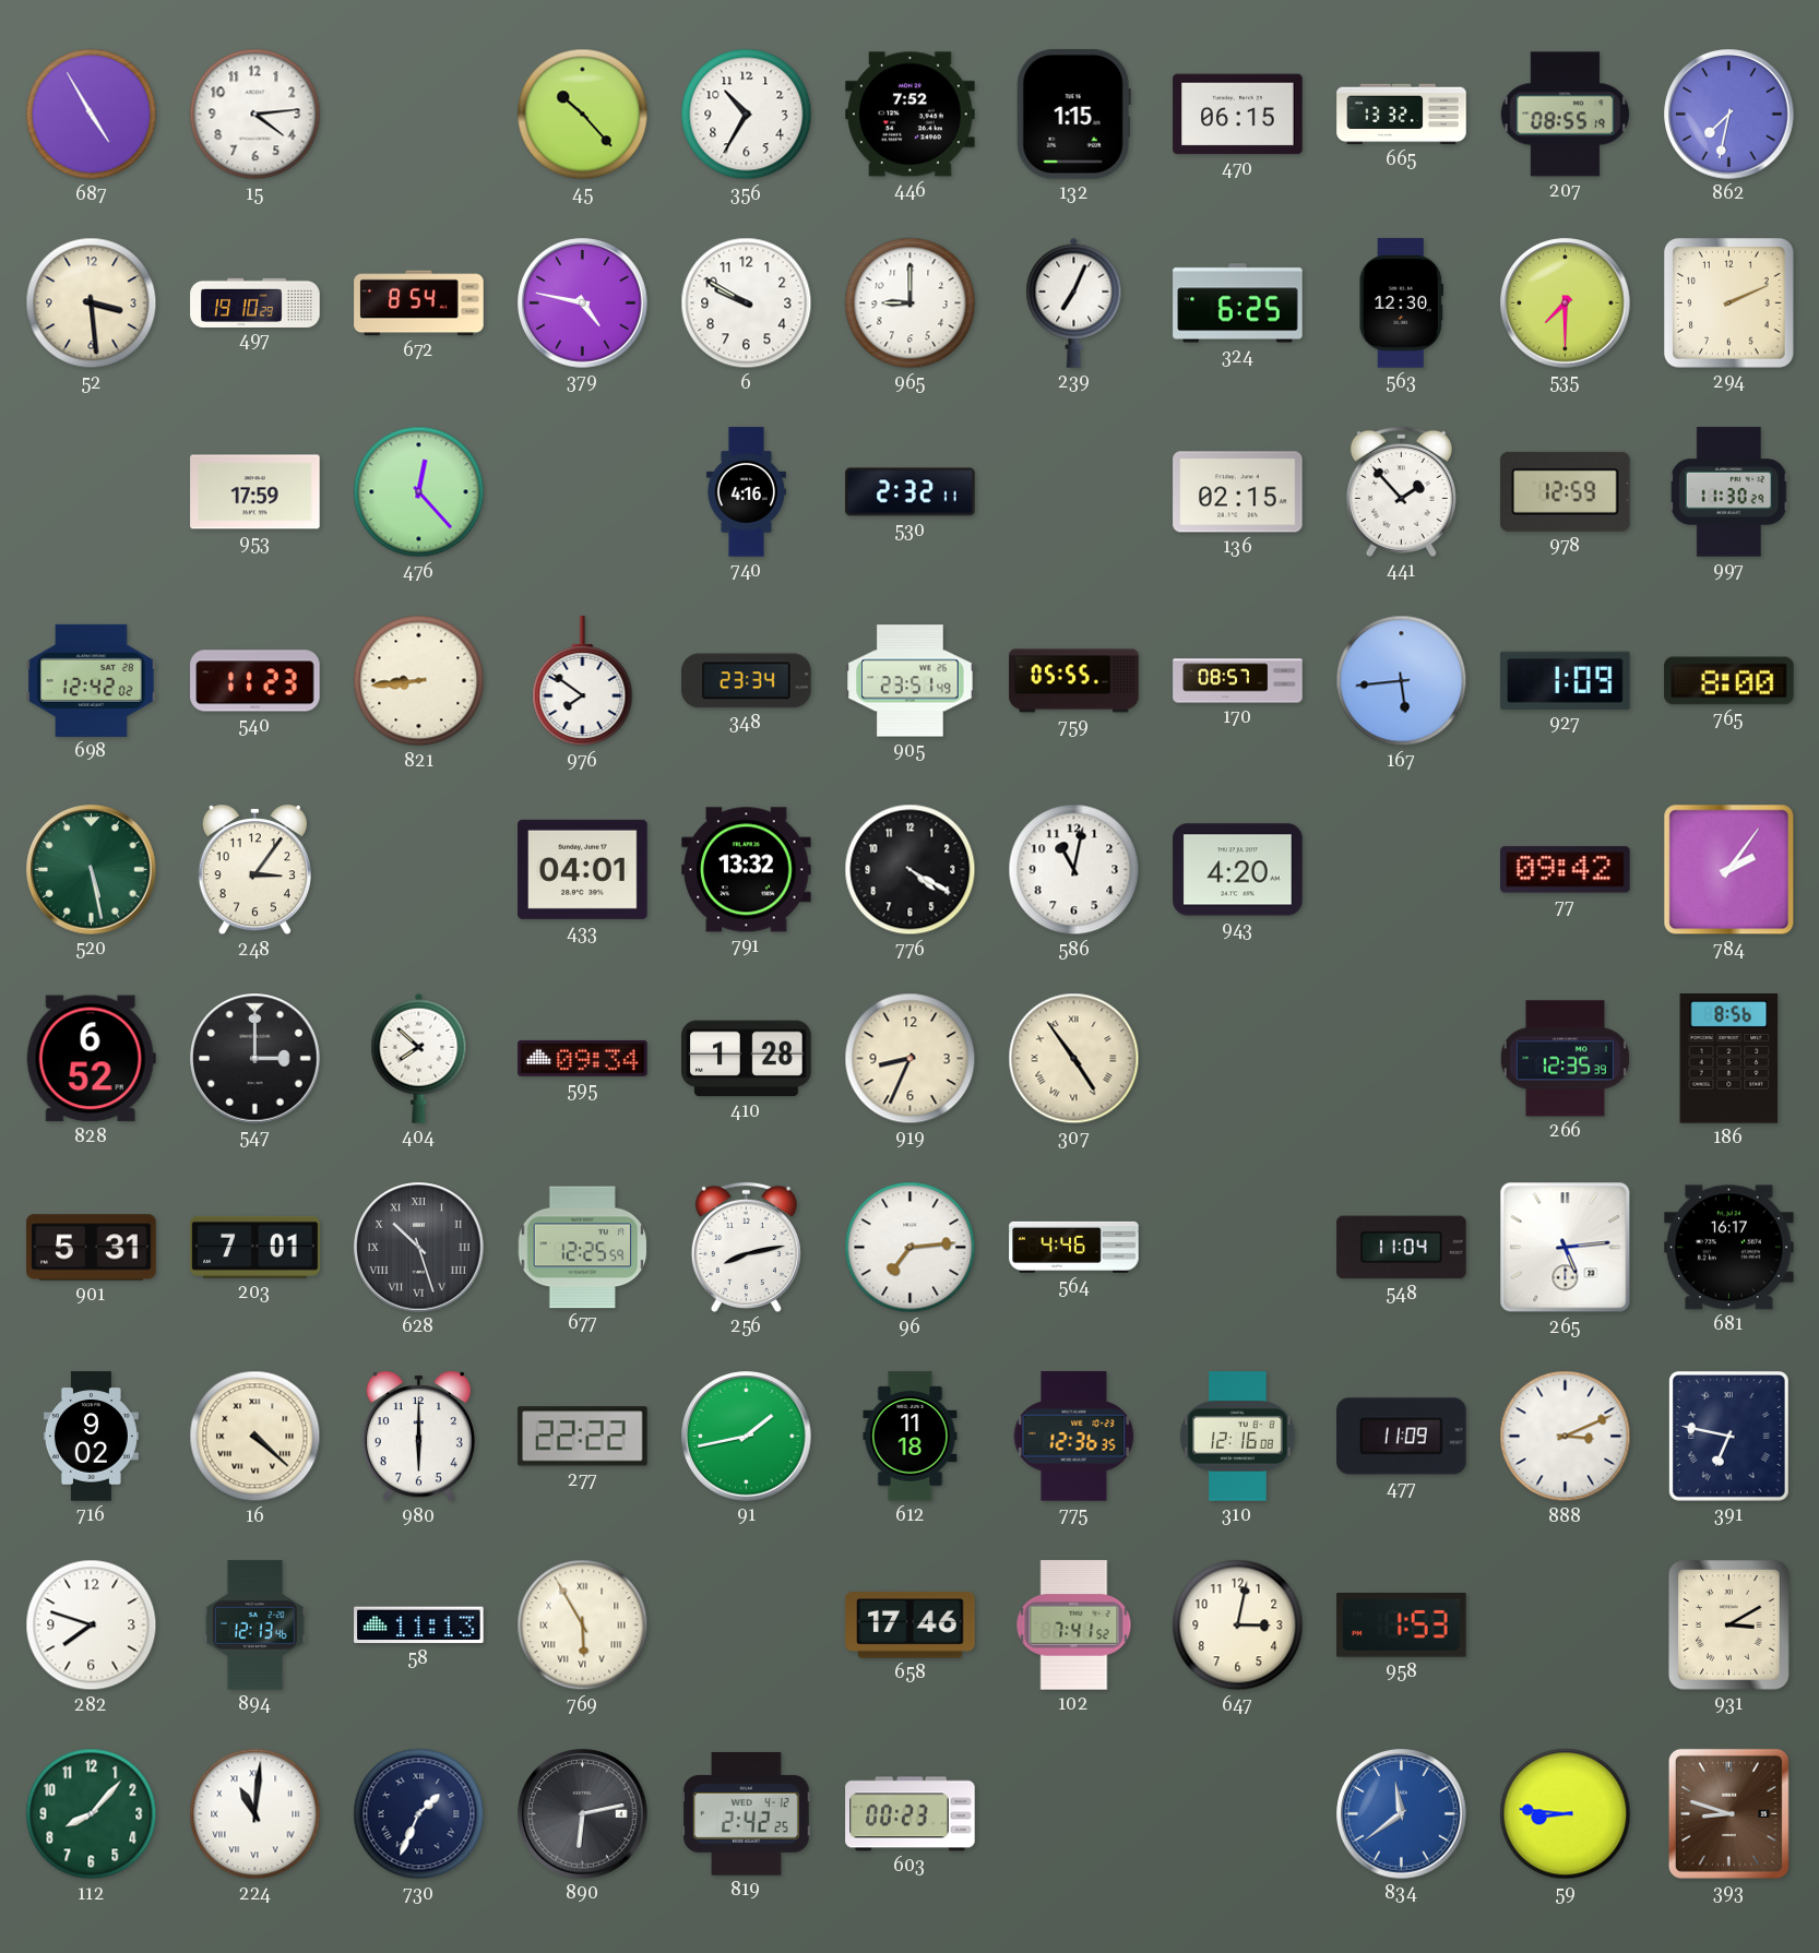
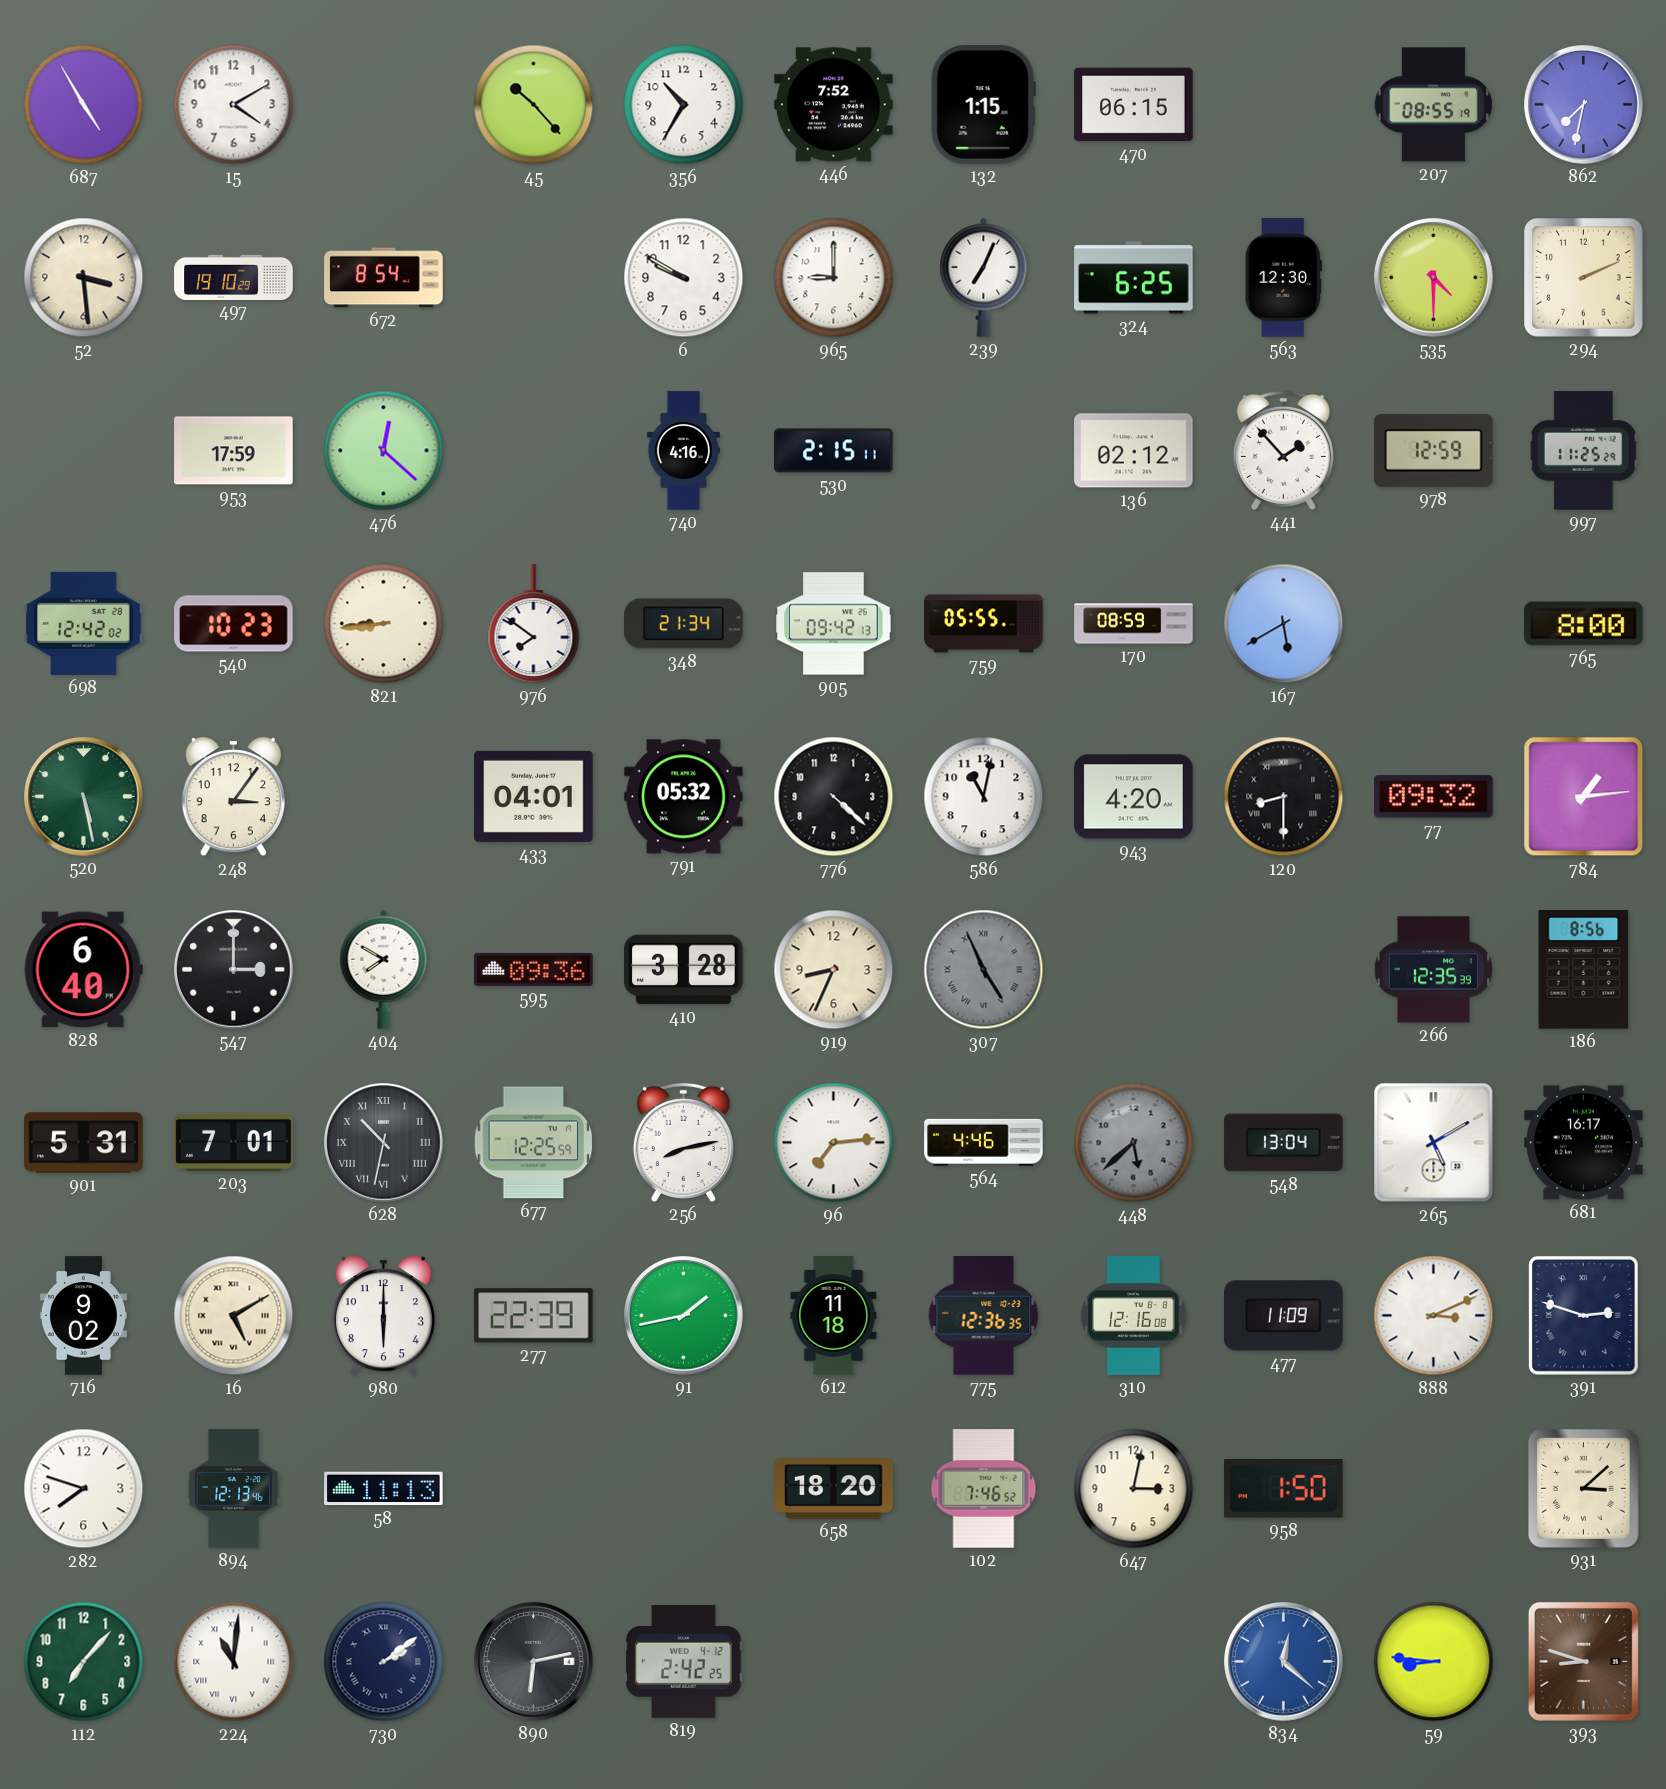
15: 4:14 -> 4:10
665: 13:32 -> none
379: 4:47 -> none
535: 7:30 -> 4:30
476: 12:23 -> 12:22
530: 2:32 -> 2:15
136: 02:15 -> 02:12
997: 11:30 -> 11:25
540: 11:23 -> 10:23
348: 23:34 -> 21:34
905: 23:51 -> 09:42
170: 08:57 -> 08:59
167: 5:44 -> 5:40
927: 1:09 -> none
791: 13:32 -> 05:32
776: 4:20 -> 4:22
120: none -> 8:30
77: 09:42 -> 09:32
784: 2:06 -> 1:14
828: 6:52 -> 6:40
404: 7:52 -> 7:50
595: 09:34 -> 09:36
410: 1:28 -> 3:28
307: 4:54 -> 4:56
307 dial: cream -> grey
628: 10:27 -> 10:32
448: none -> 5:38
548: 11:04 -> 13:04
265: 5:14 -> 5:10
16: 4:22 -> 5:10
277: 22:22 -> 22:39
391: 6:47 -> 2:48
769: 5:55 -> none
658: 17:46 -> 18:20
102: 7:41 -> 7:46
958: 1:53 -> 1:50
931: 3:10 -> 3:08
112: 8:07 -> 7:07
730: 1:34 -> 2:09
603: 00:23 -> none
834: 11:39 -> 12:22
